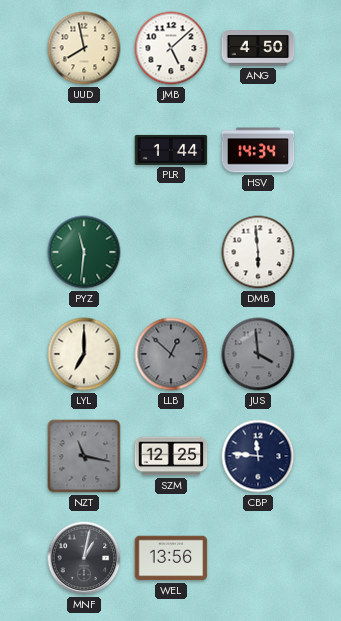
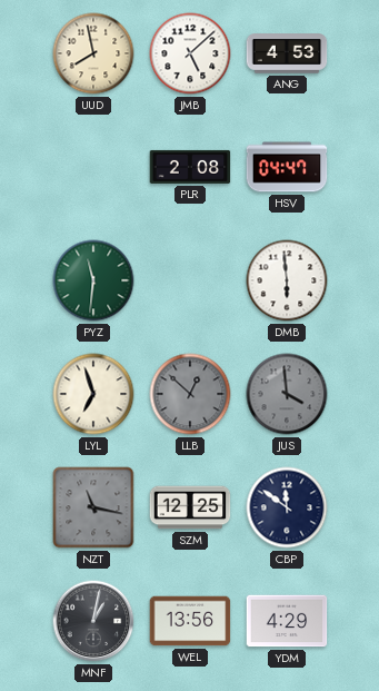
ANG: 4:50 -> 4:53
PLR: 1:44 -> 2:08
HSV: 14:34 -> 04:47
LYL: 7:00 -> 6:57
CBP: 11:46 -> 11:51
YDM: none -> 4:29
